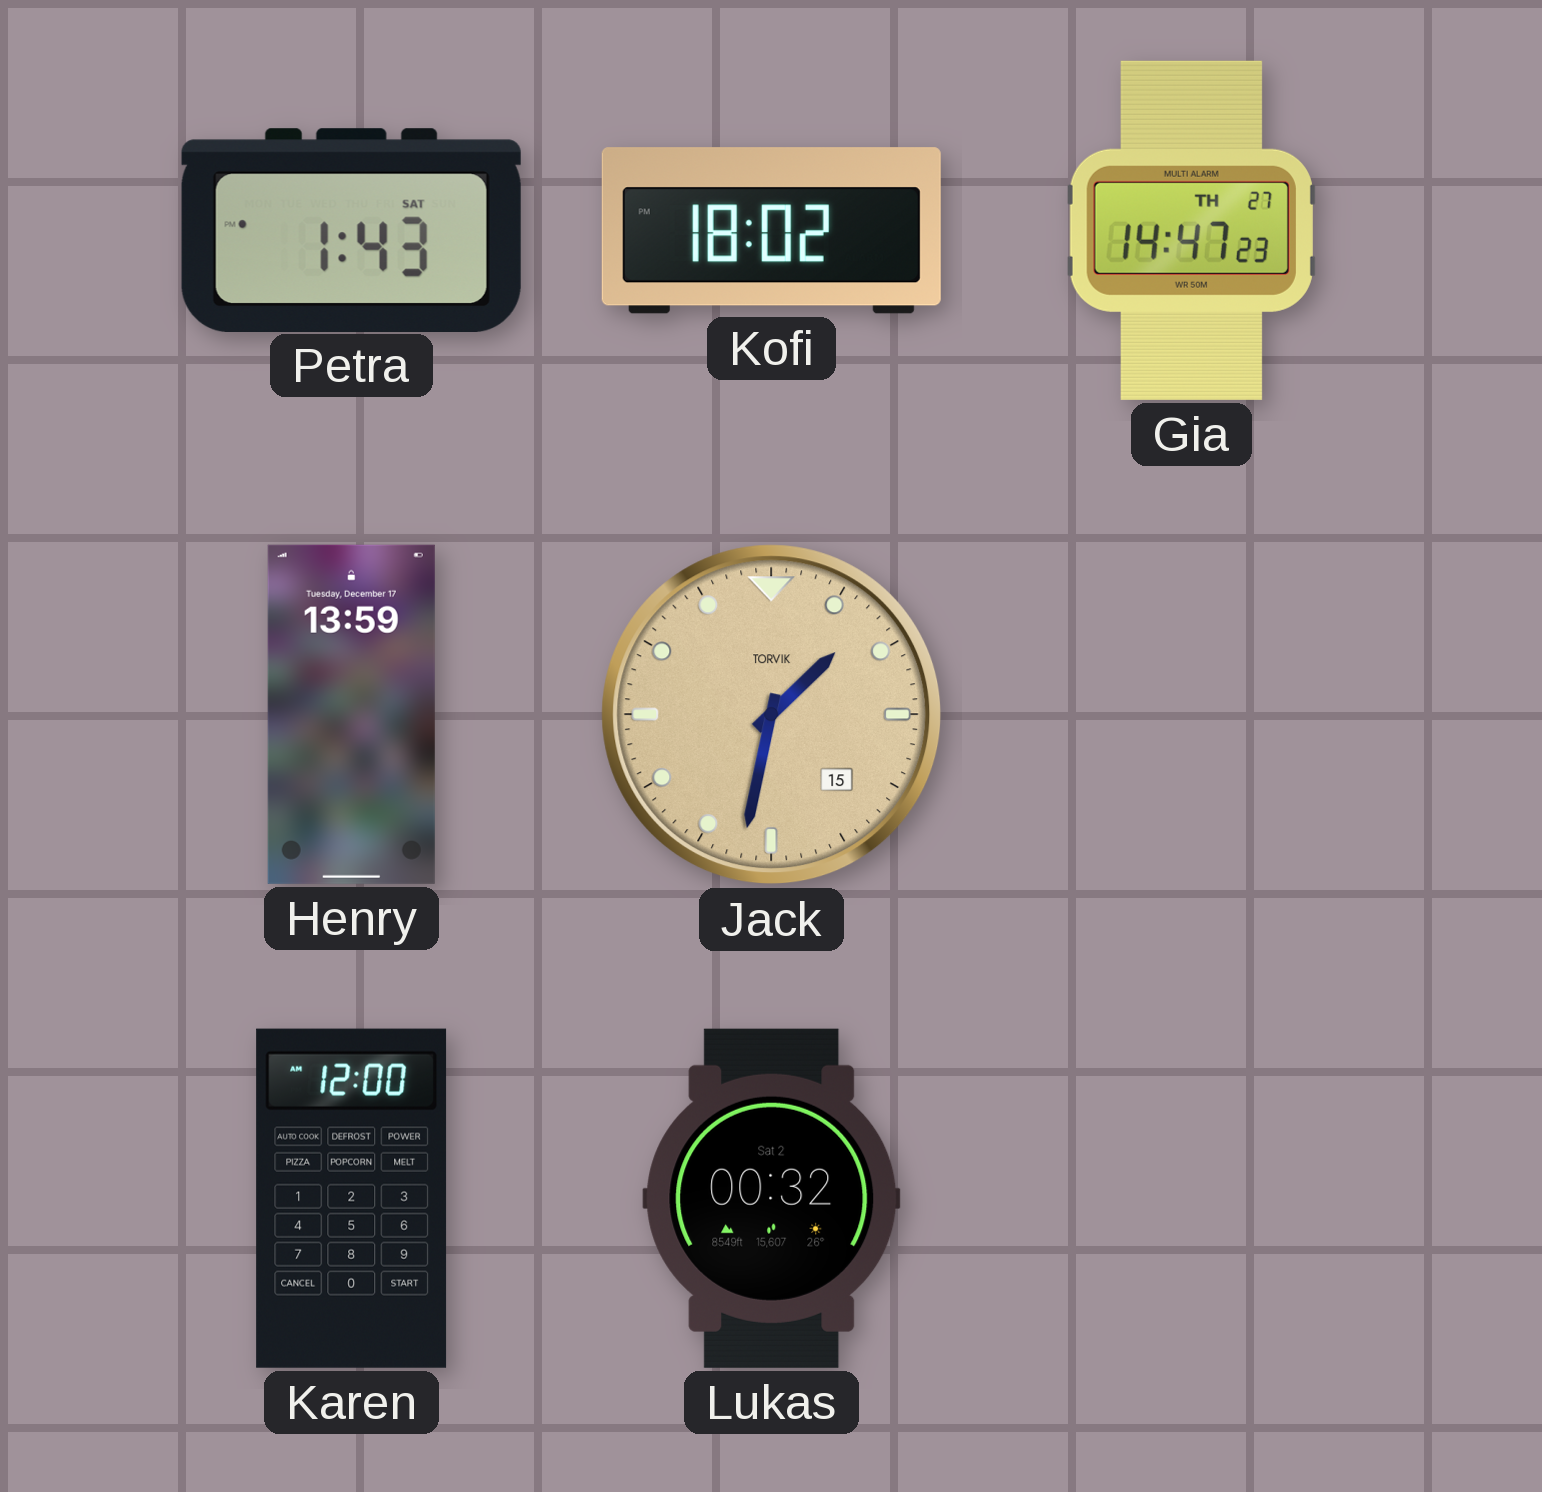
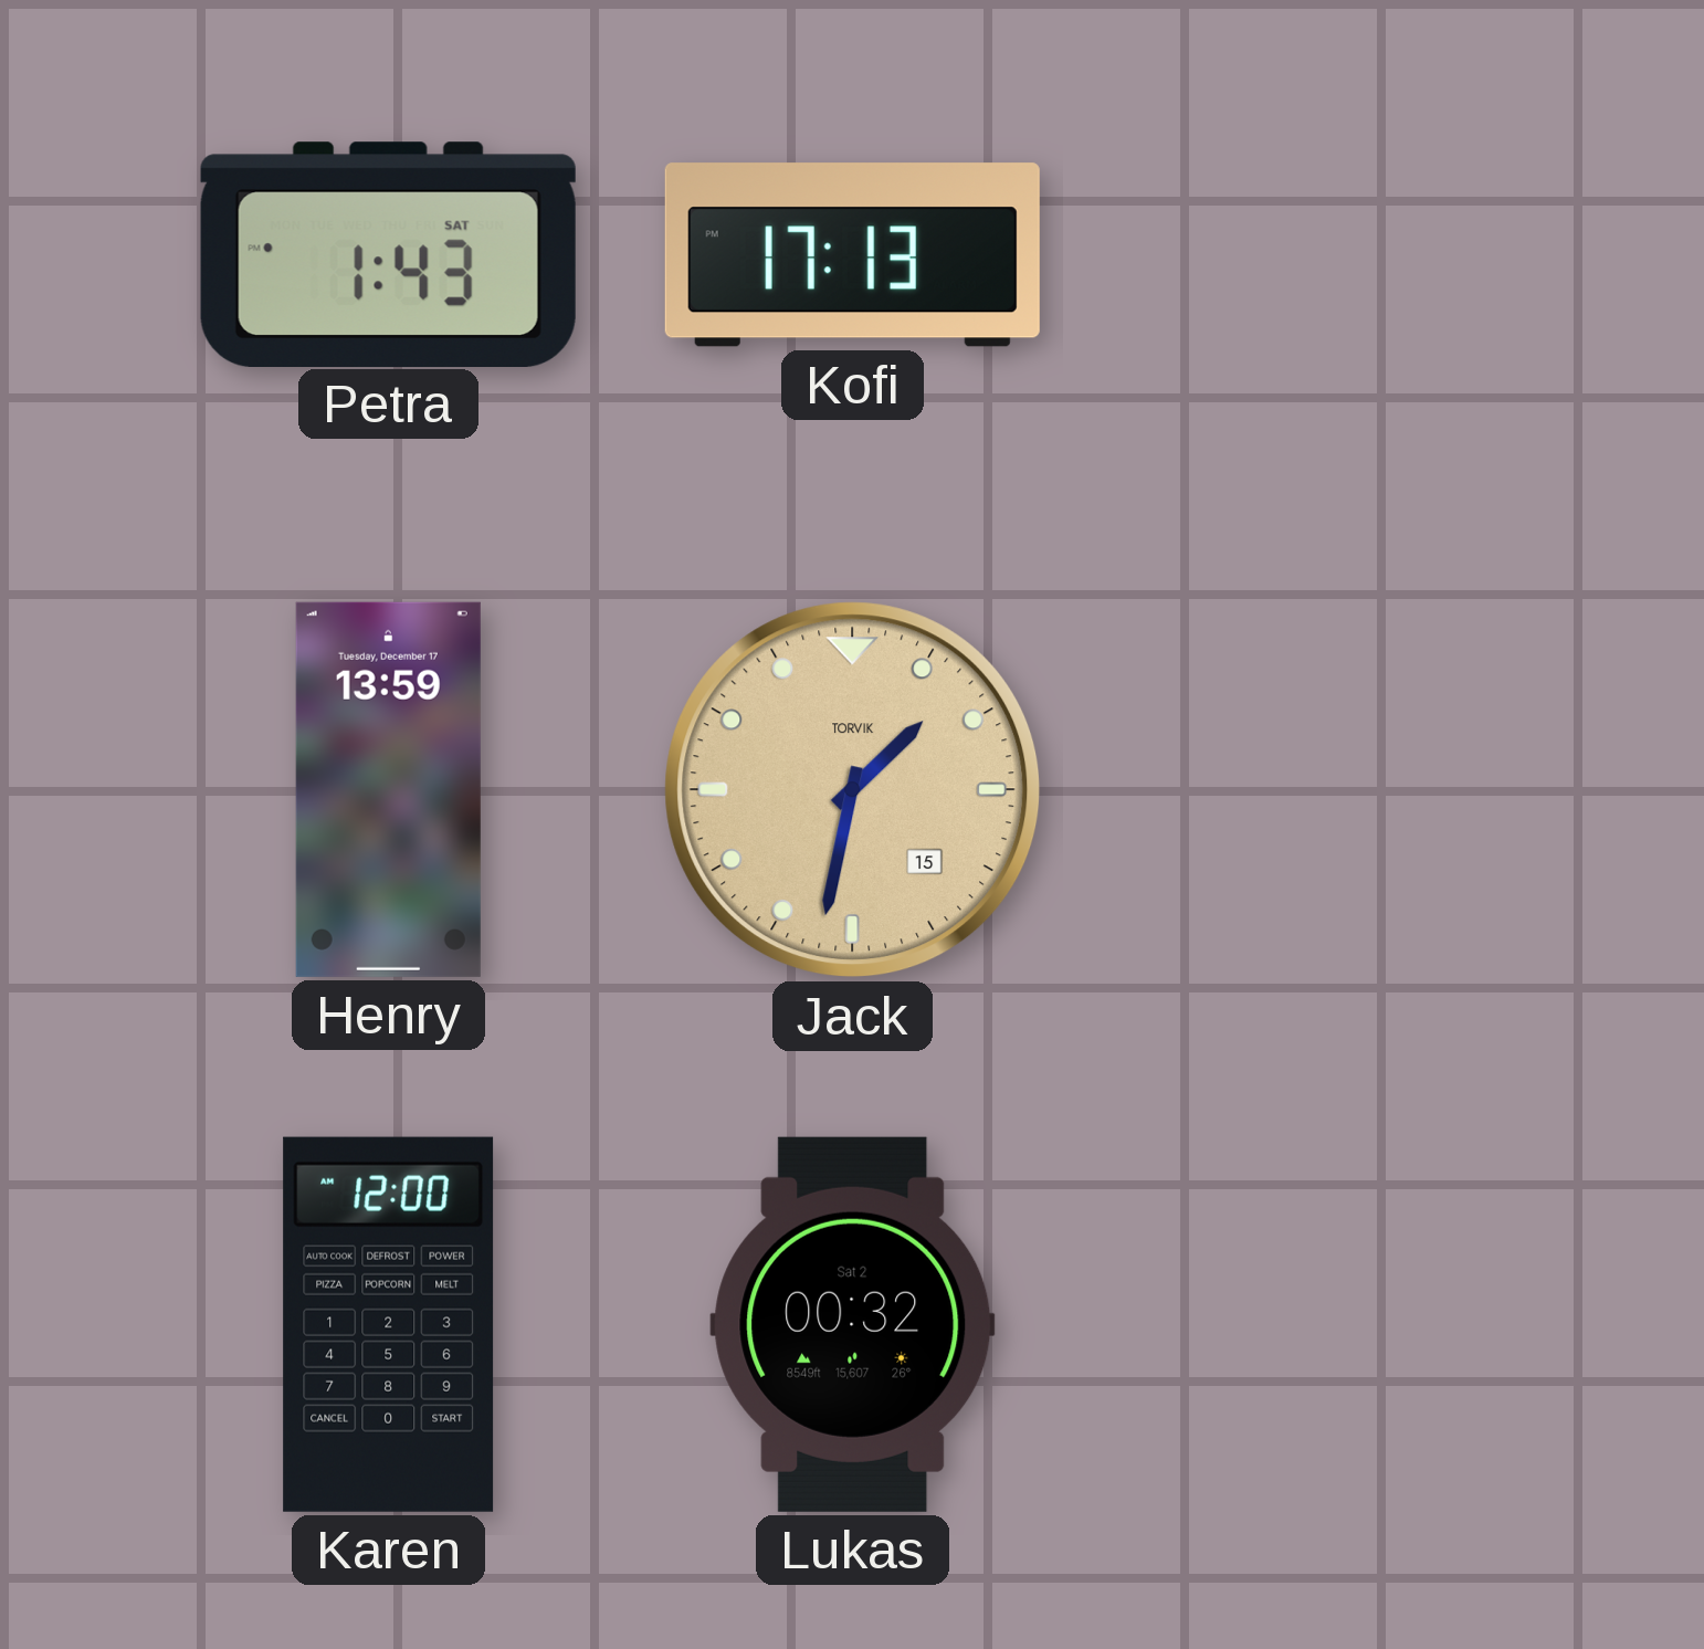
Kofi: 18:02 -> 17:13
Gia: 14:47 -> none
